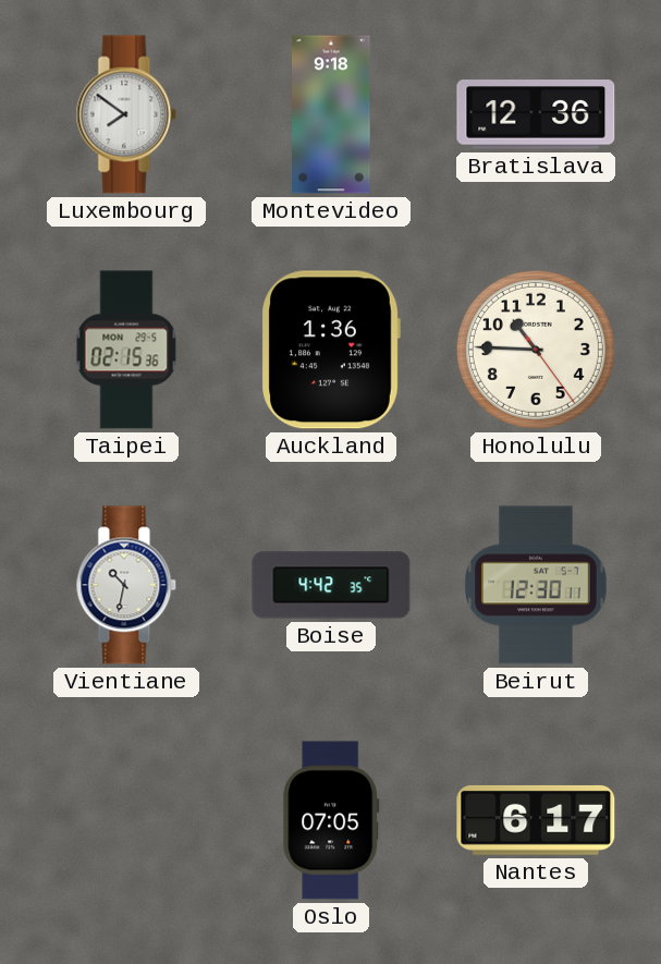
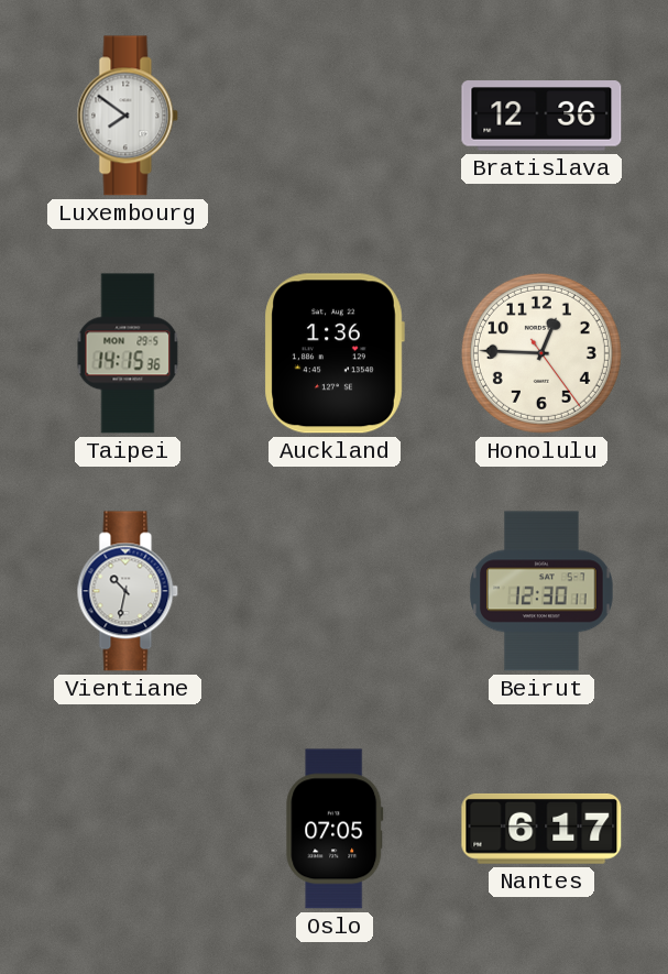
Montevideo: 9:18 -> none
Taipei: 02:15 -> 14:15
Honolulu: 10:45 -> 12:45
Boise: 4:42 -> none
